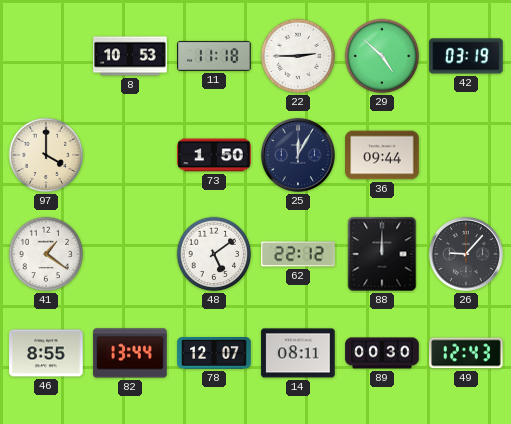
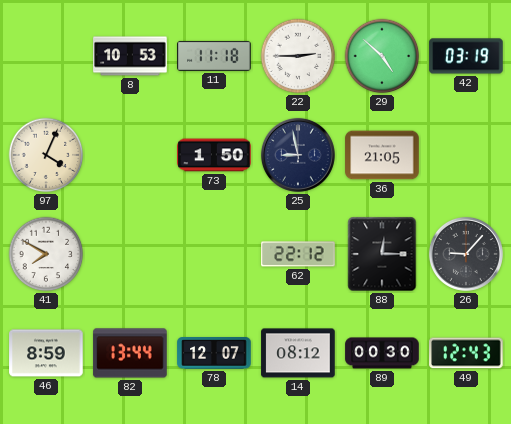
97: 4:00 -> 4:04
25: 12:05 -> 8:58
36: 09:44 -> 21:05
41: 1:21 -> 7:50
48: 5:09 -> none
88: 12:00 -> 12:15
46: 8:55 -> 8:59
14: 08:11 -> 08:12
